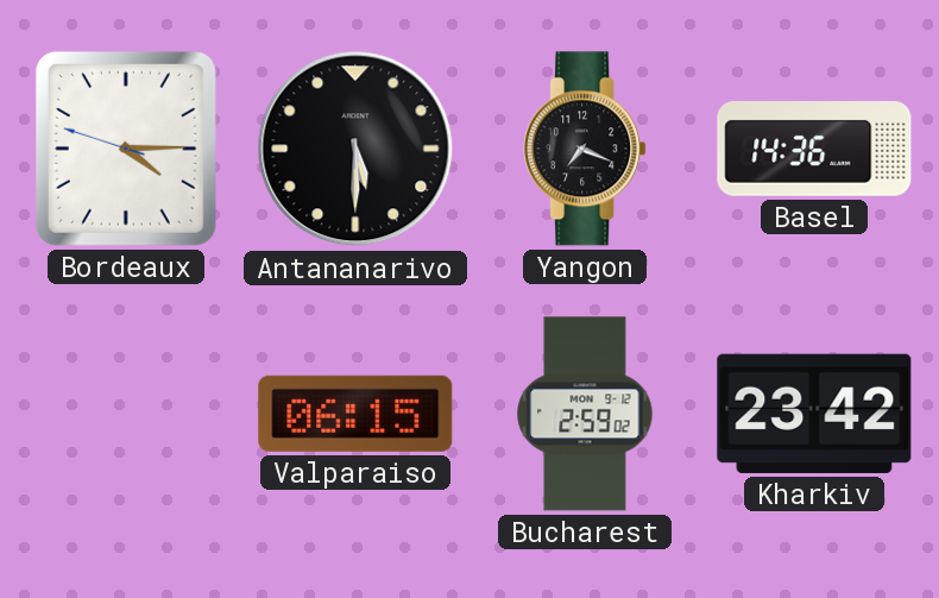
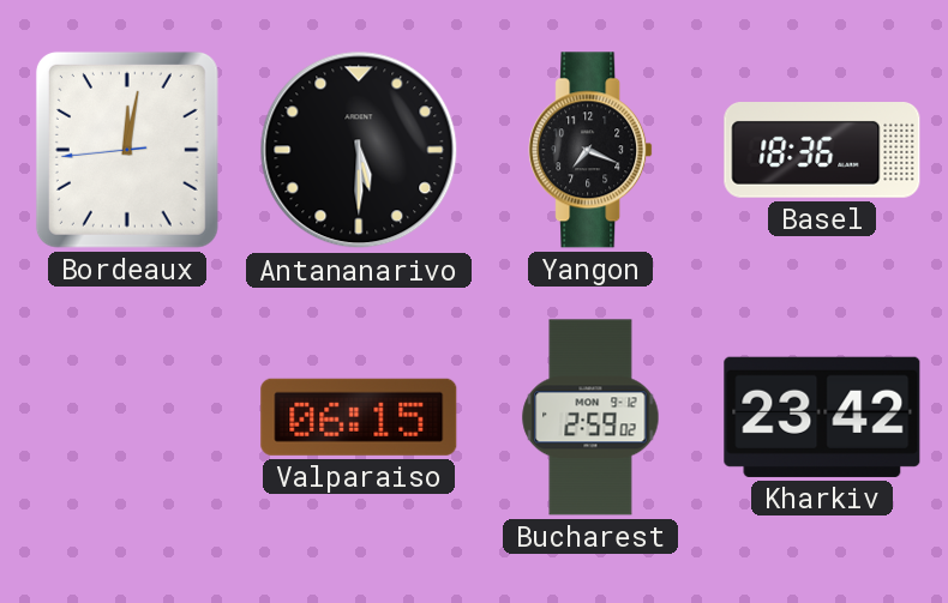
Bordeaux: 4:14 -> 12:01
Basel: 14:36 -> 18:36
